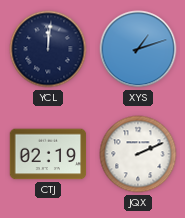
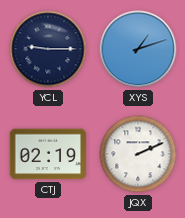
YCL: 12:01 -> 9:15
